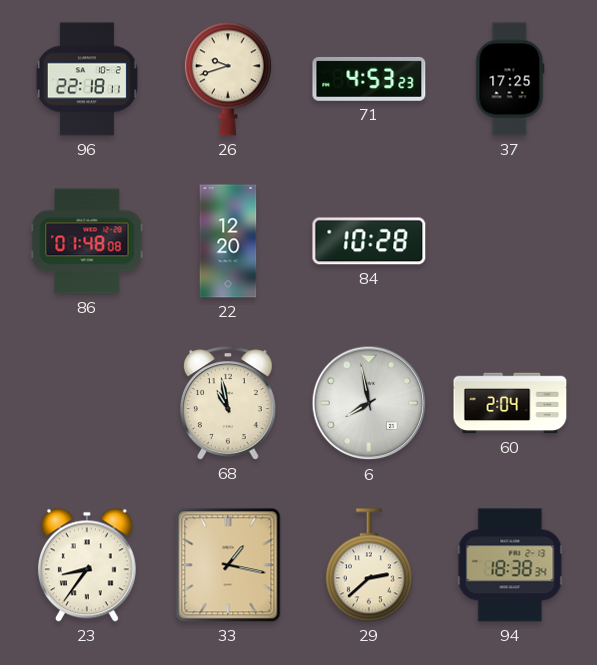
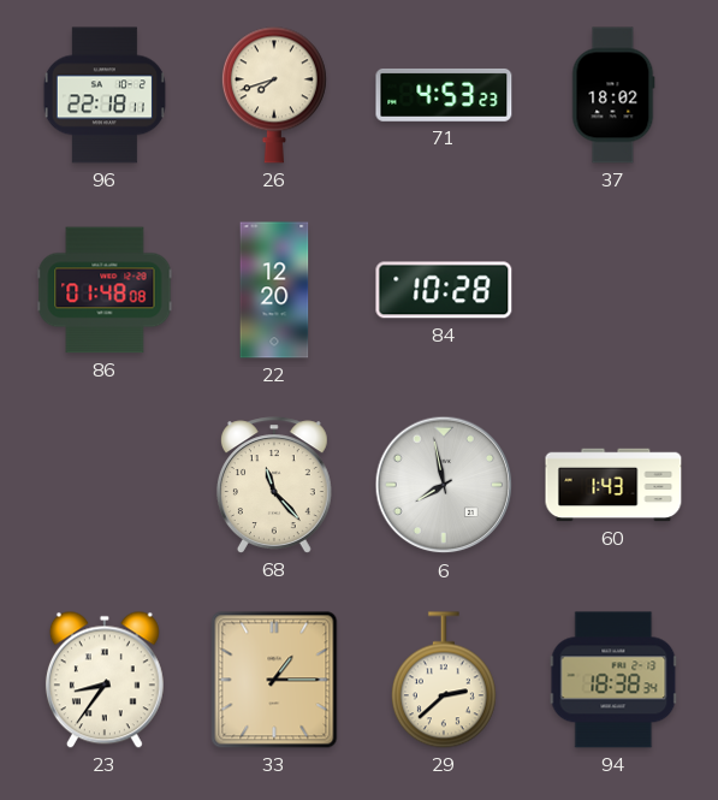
26: 9:42 -> 7:42
37: 17:25 -> 18:02
68: 10:58 -> 11:23
60: 2:04 -> 1:43
33: 1:17 -> 1:15
